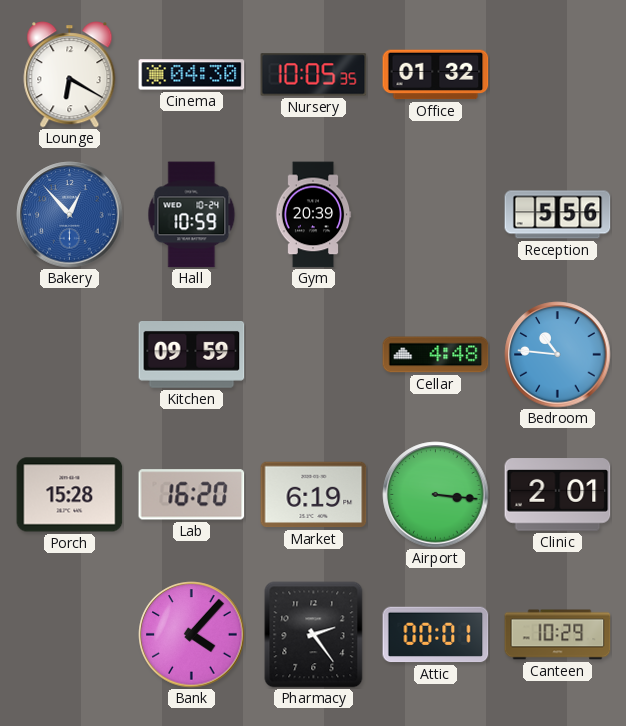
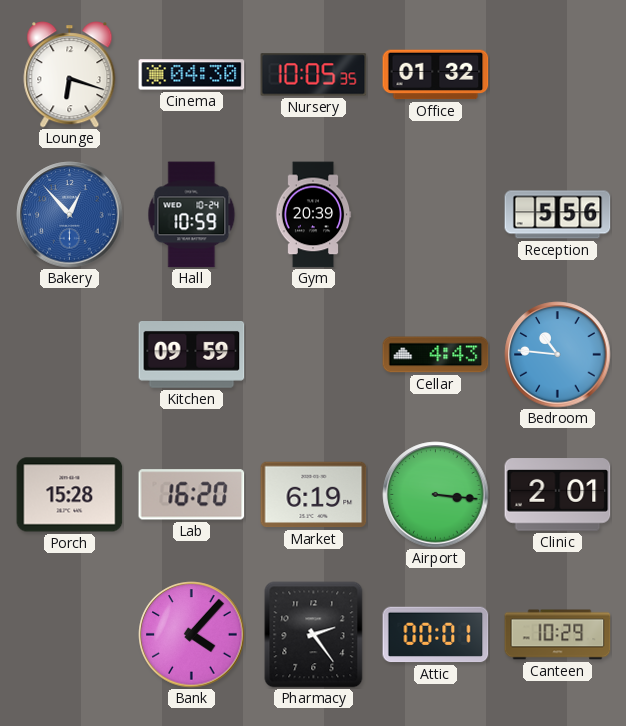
Lounge: 6:20 -> 6:18
Cellar: 4:48 -> 4:43
